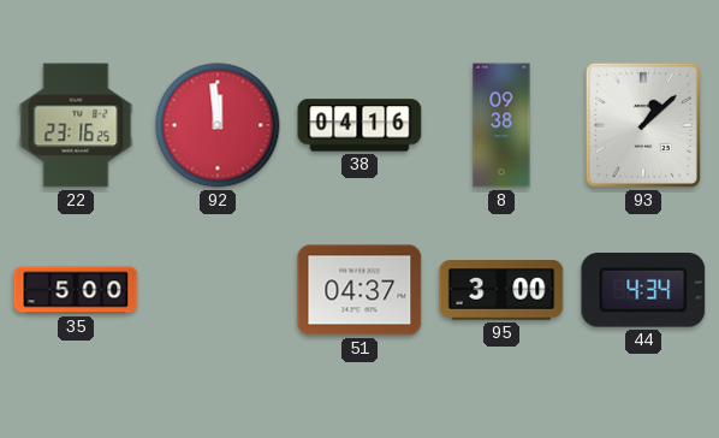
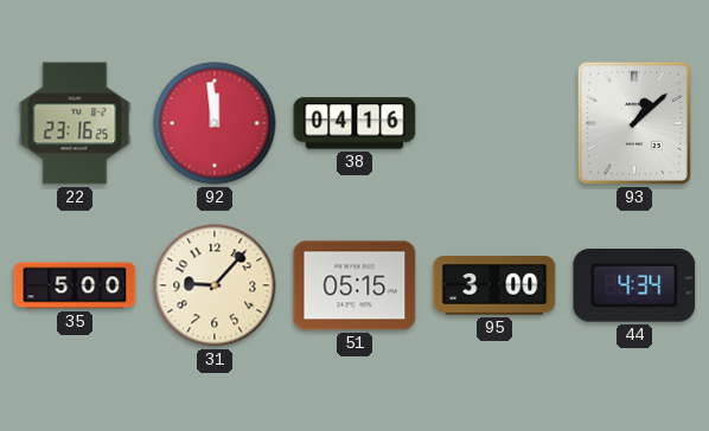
8: 09:38 -> none
31: none -> 9:07
51: 04:37 -> 05:15
